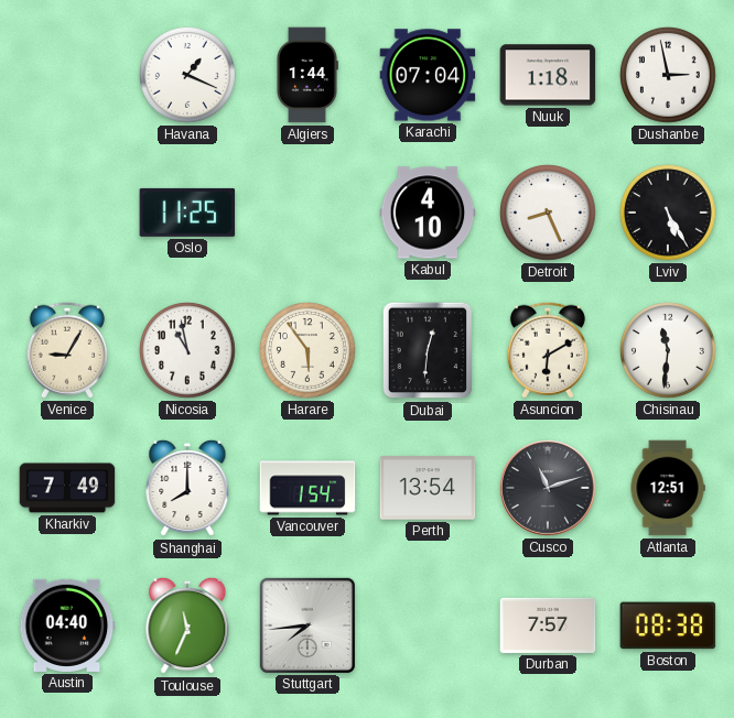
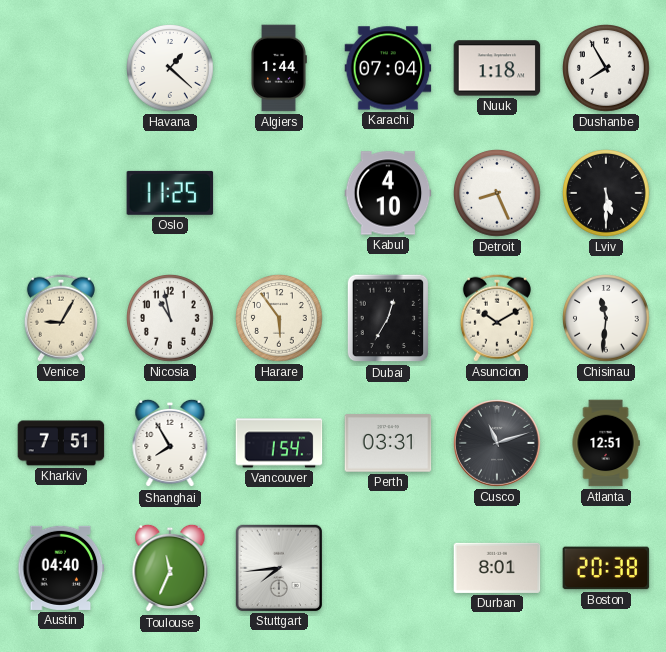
Havana: 1:19 -> 1:22
Dushanbe: 2:58 -> 7:55
Lviv: 5:25 -> 5:30
Dubai: 12:31 -> 12:35
Asuncion: 6:10 -> 10:10
Kharkiv: 7:49 -> 7:51
Shanghai: 8:00 -> 7:55
Perth: 13:54 -> 03:31
Durban: 7:57 -> 8:01
Boston: 08:38 -> 20:38
